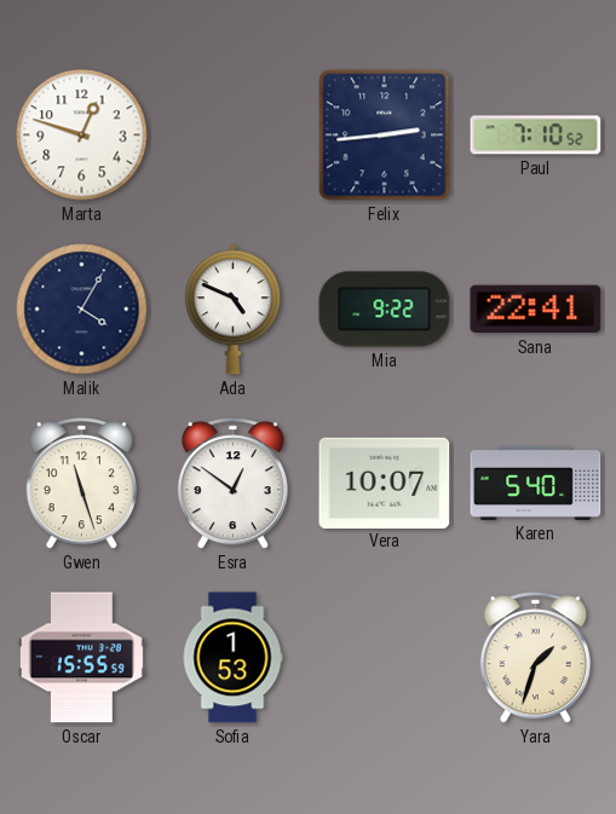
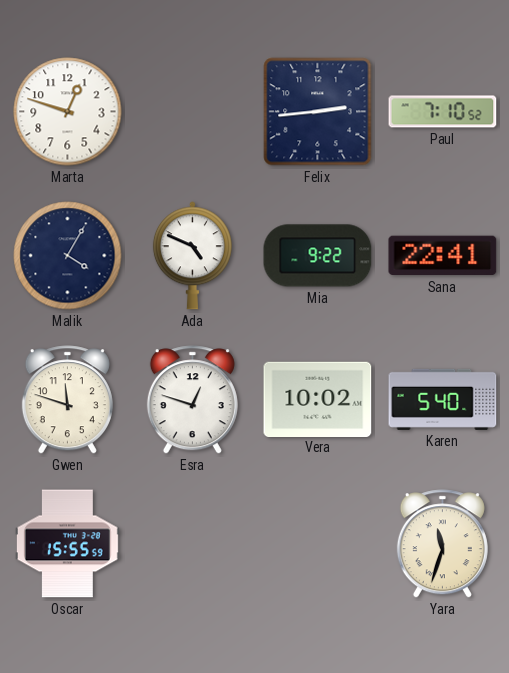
Gwen: 11:27 -> 11:48
Esra: 12:51 -> 12:48
Vera: 10:07 -> 10:02
Sofia: 1:53 -> none
Yara: 1:33 -> 11:33
